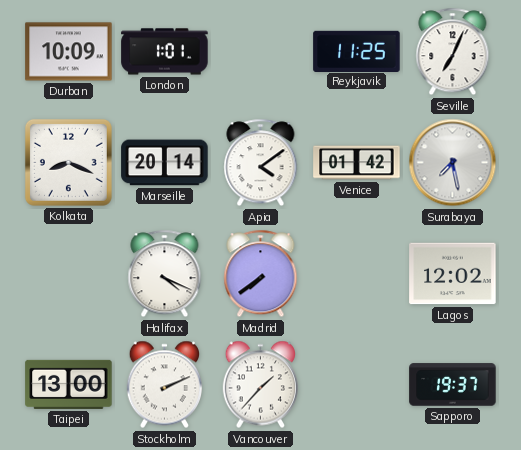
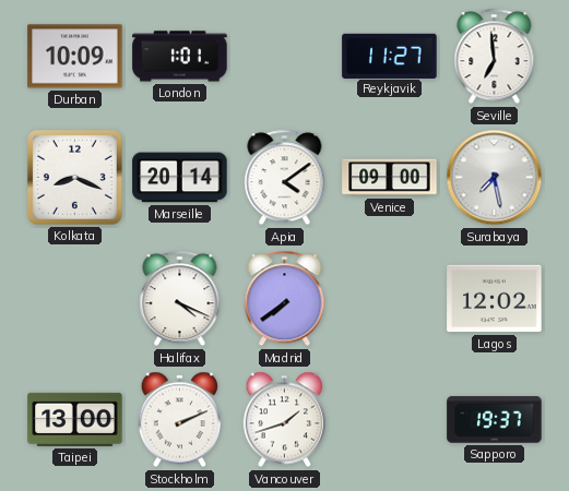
Reykjavik: 11:25 -> 11:27
Seville: 7:04 -> 6:59
Venice: 01:42 -> 09:00
Vancouver: 1:37 -> 1:42
